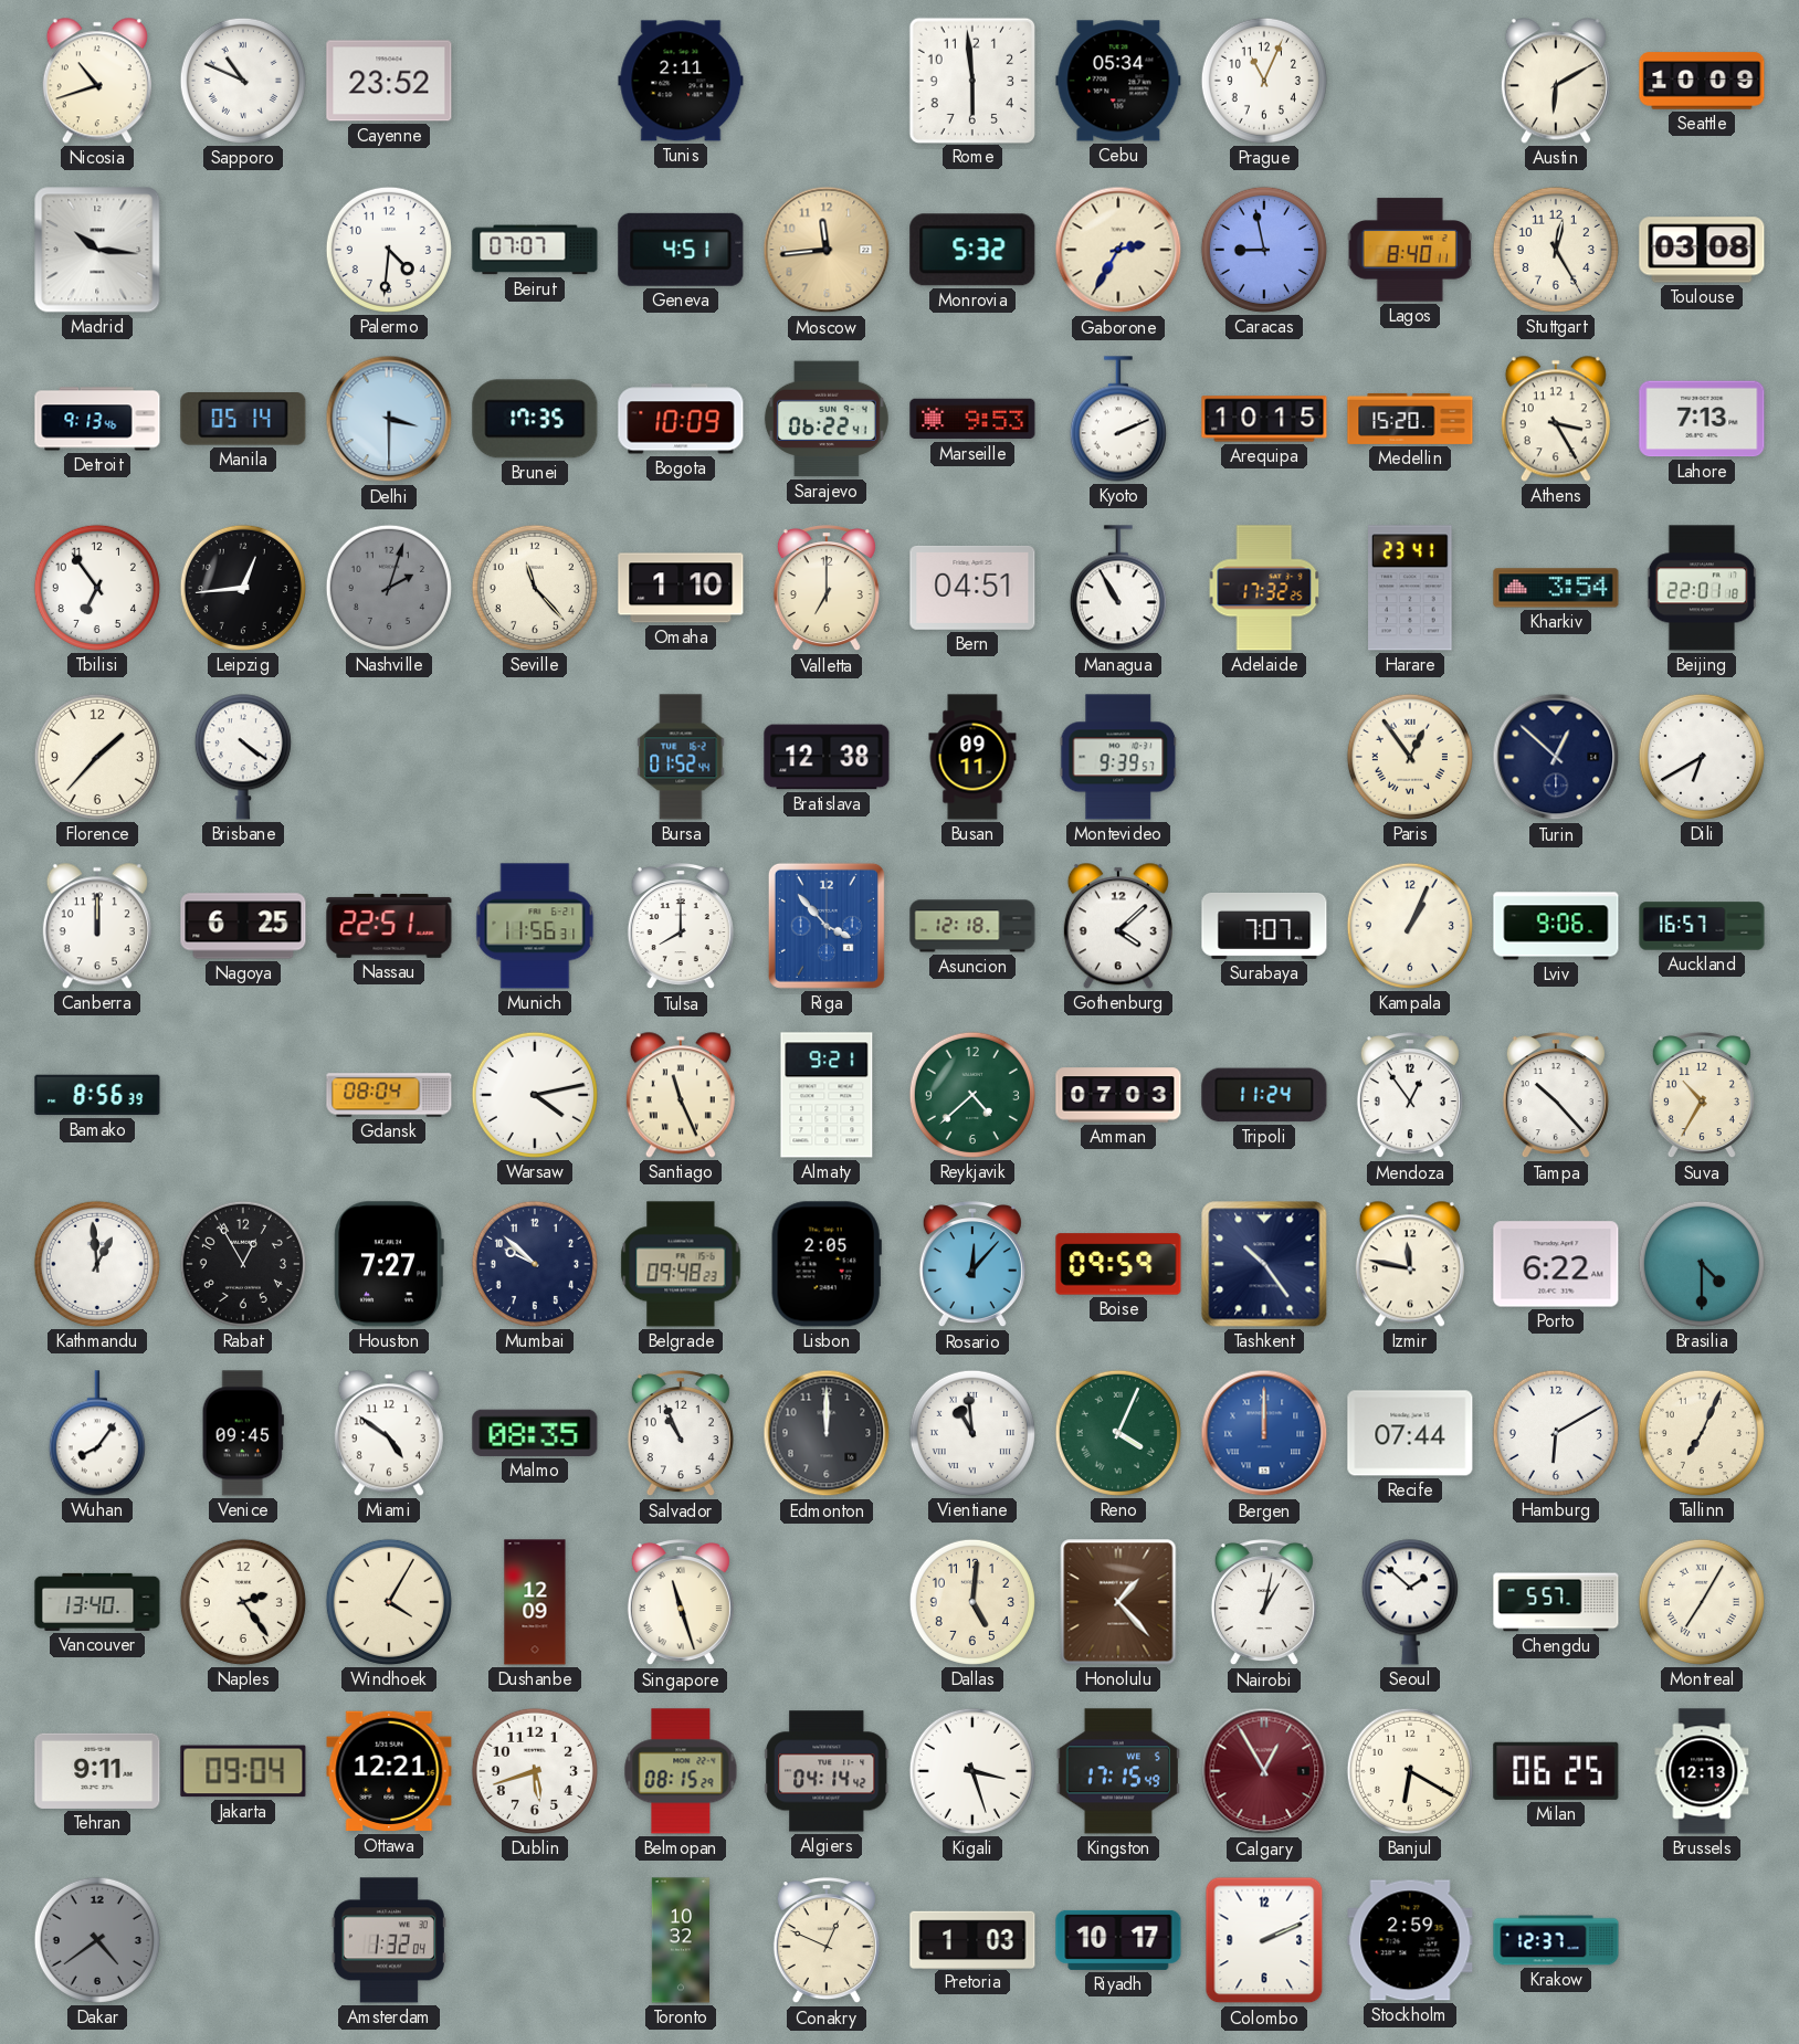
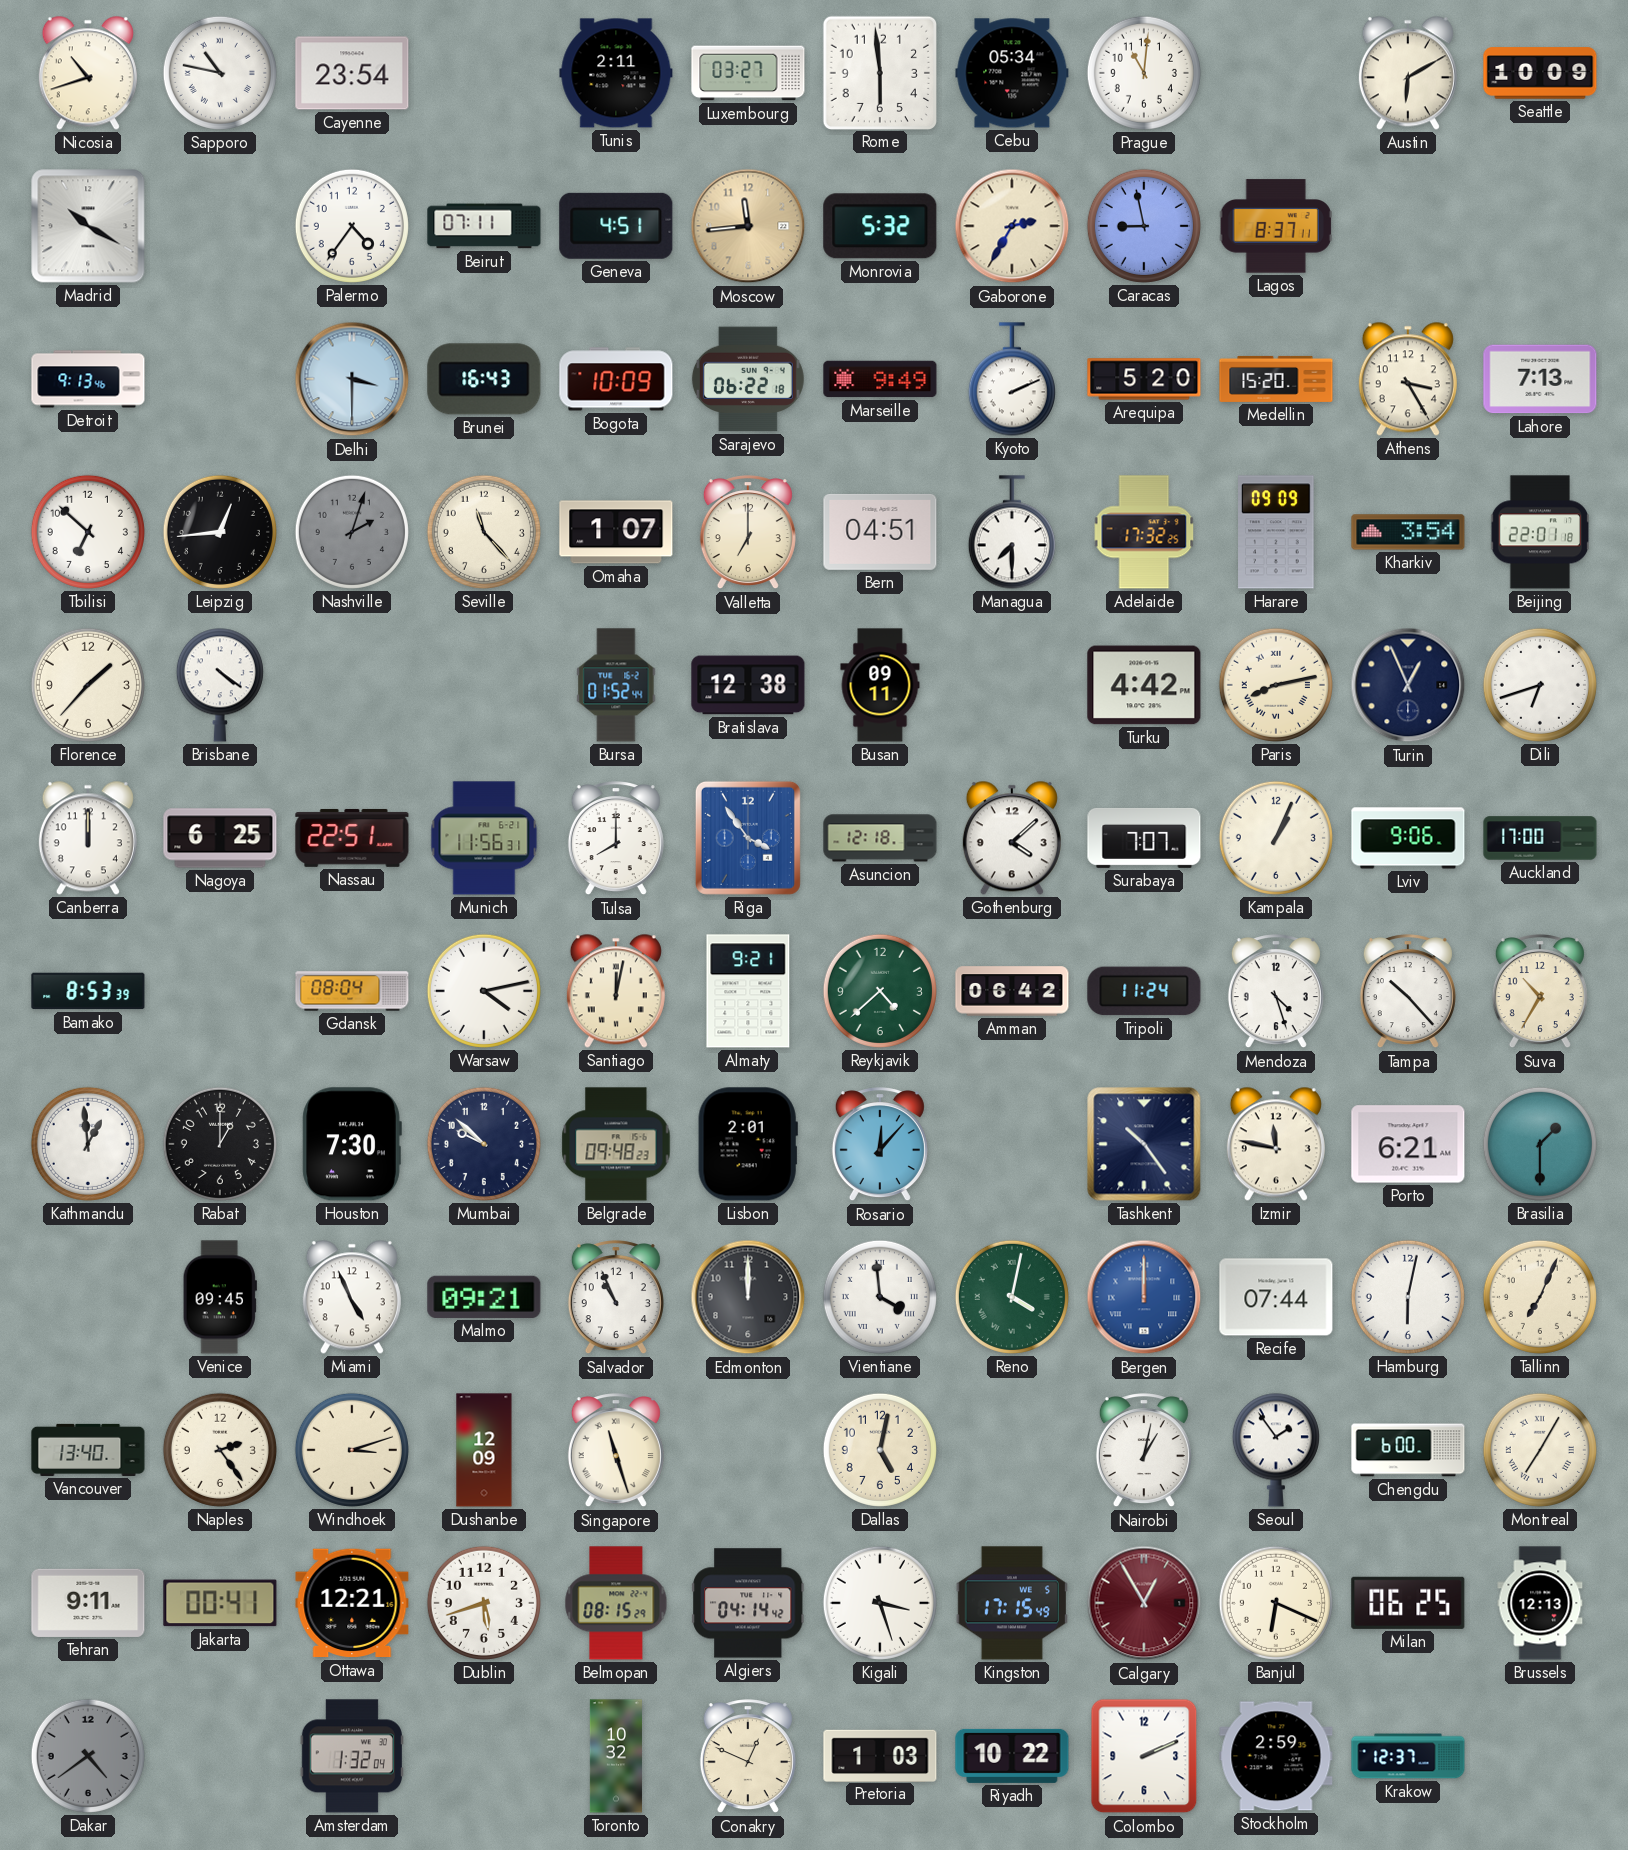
Sapporo: 10:49 -> 10:47
Cayenne: 23:52 -> 23:54
Luxembourg: none -> 03:27
Prague: 11:04 -> 11:01
Madrid: 10:16 -> 10:20
Palermo: 4:31 -> 4:36
Beirut: 07:07 -> 07:11
Lagos: 8:40 -> 8:37
Stuttgart: 12:25 -> none
Toulouse: 03:08 -> none
Manila: 05:14 -> none
Brunei: 17:35 -> 16:43
Sarajevo: 06:22:41 -> 06:22:18
Marseille: 9:53 -> 9:49
Arequipa: 10:15 -> 5:20
Tbilisi: 6:54 -> 6:52
Omaha: 1:10 -> 1:07
Managua: 10:55 -> 7:30
Harare: 23:41 -> 09:09
Montevideo: 9:39 -> none
Turku: none -> 4:42
Paris: 12:54 -> 8:13
Turin: 12:52 -> 12:56
Dili: 6:40 -> 6:42
Riga: 3:53 -> 3:54
Auckland: 16:57 -> 17:00
Bamako: 8:56 -> 8:53
Santiago: 11:26 -> 12:02
Amman: 07:03 -> 06:42
Mendoza: 12:54 -> 4:27
Rabat: 12:55 -> 1:00
Houston: 7:27 -> 7:30
Lisbon: 2:05 -> 2:01
Boise: 09:59 -> none
Porto: 6:22 -> 6:21
Brasilia: 4:30 -> 1:30
Wuhan: 8:06 -> none
Miami: 4:51 -> 4:56
Malmo: 08:35 -> 09:21
Vientiane: 10:59 -> 3:59
Reno: 4:04 -> 4:02
Hamburg: 6:10 -> 6:02
Windhoek: 4:05 -> 3:12
Dallas: 5:01 -> 5:02
Honolulu: 1:23 -> none
Seoul: 1:52 -> 1:54
Chengdu: 5:57 -> 6:00
Jakarta: 09:04 -> 00:41
Banjul: 6:20 -> 6:19
Riyadh: 10:17 -> 10:22
